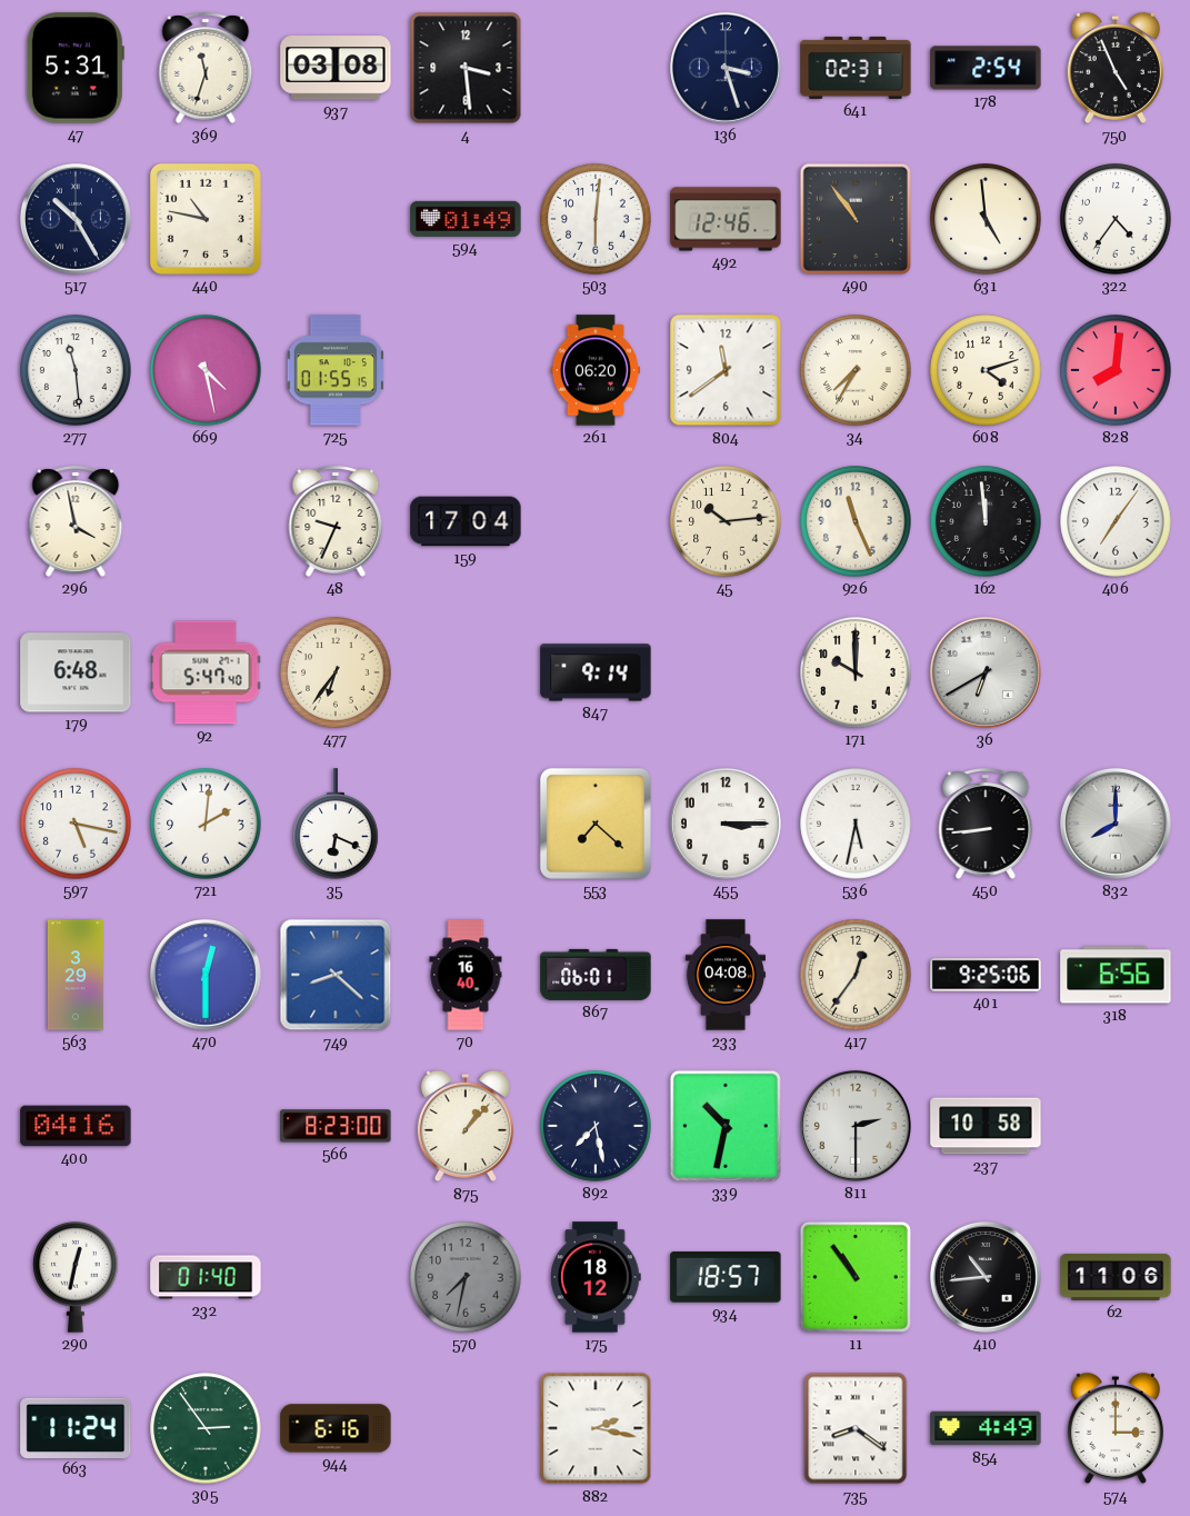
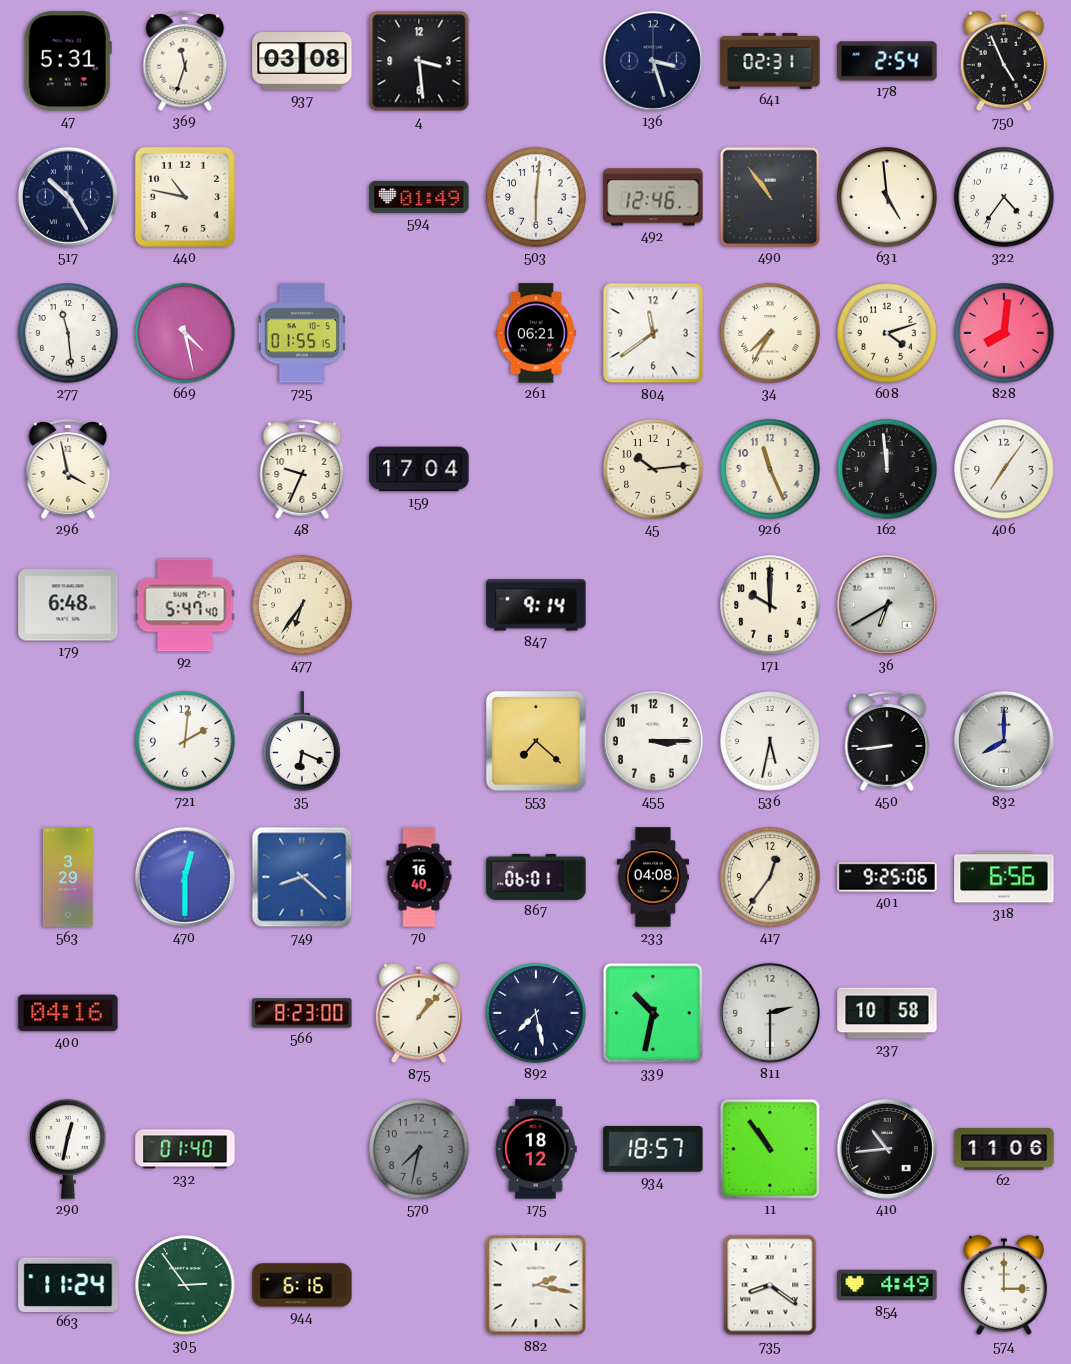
261: 06:20 -> 06:21
597: 5:17 -> none
